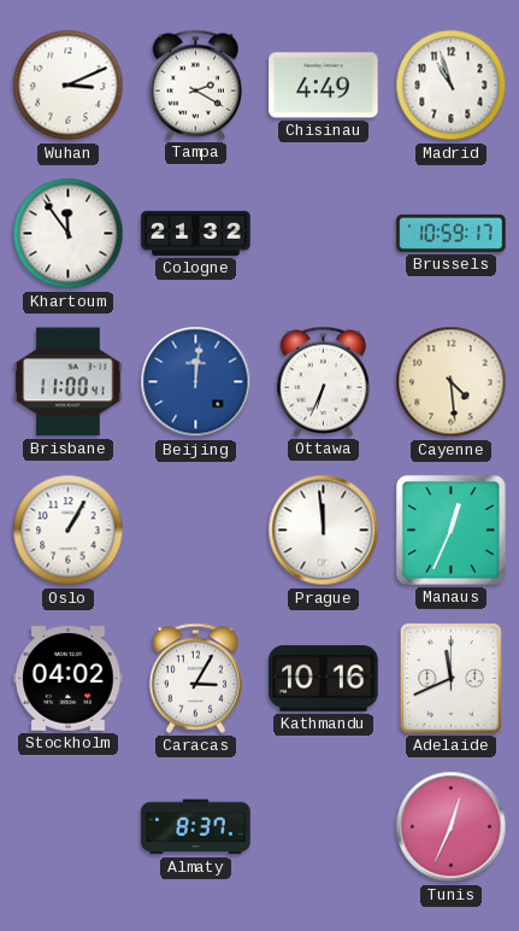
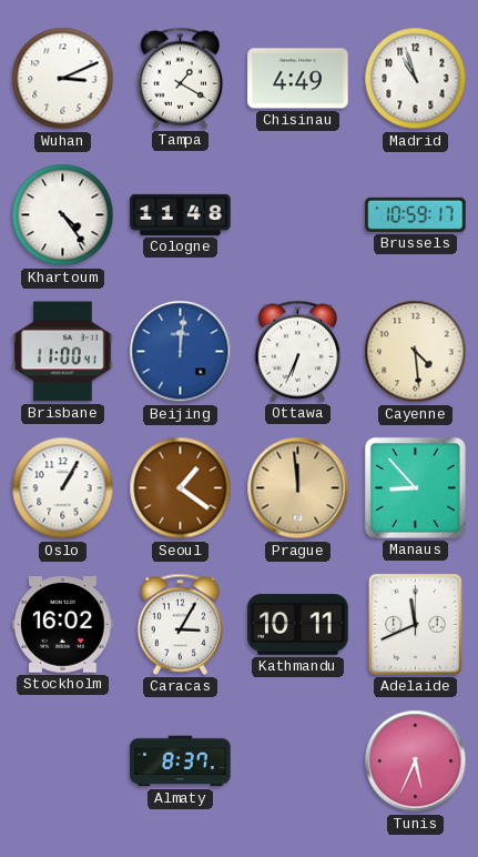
Tampa: 2:20 -> 1:20
Khartoum: 11:54 -> 4:24
Cologne: 21:32 -> 11:48
Seoul: none -> 1:21
Prague dial: white -> champagne
Manaus: 12:34 -> 8:53
Stockholm: 04:02 -> 16:02
Kathmandu: 10:16 -> 10:11
Tunis: 12:34 -> 5:34
